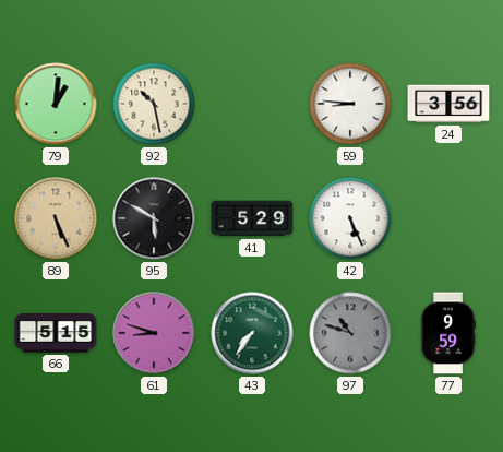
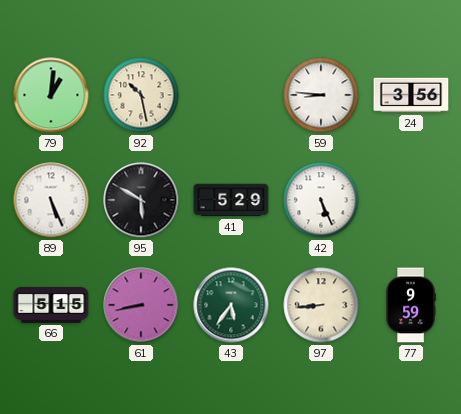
89 dial: champagne -> white
61: 8:48 -> 8:43
43: 7:36 -> 5:36
97: 10:48 -> 8:44
97 dial: grey -> cream
